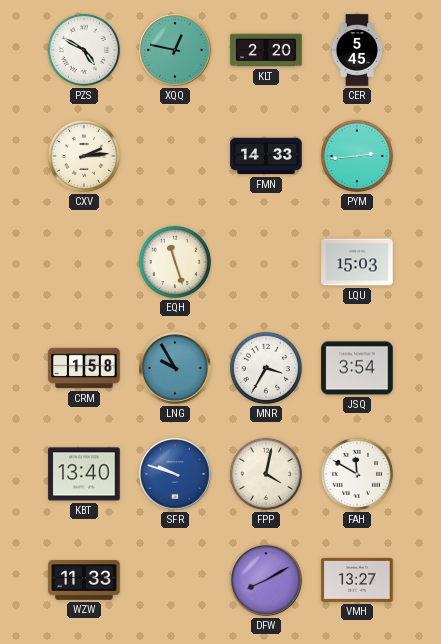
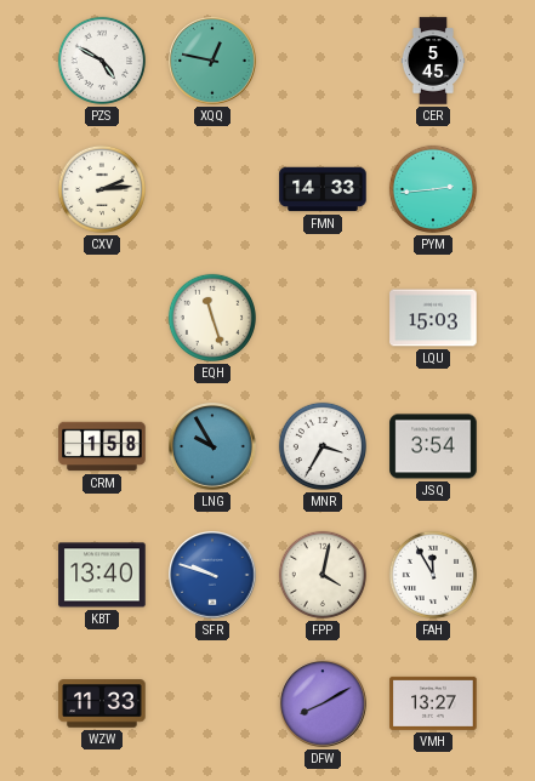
KLT: 2:20 -> none
FAH: 11:50 -> 11:55
